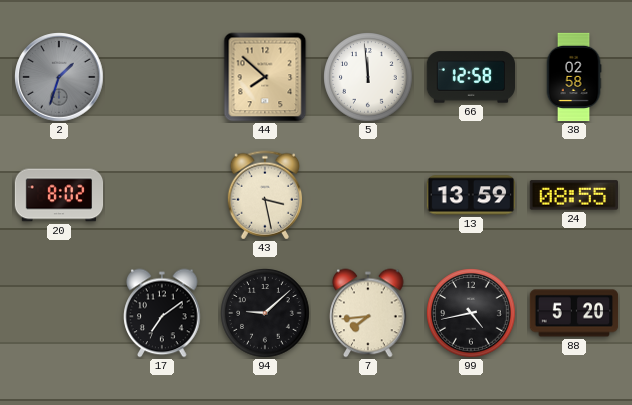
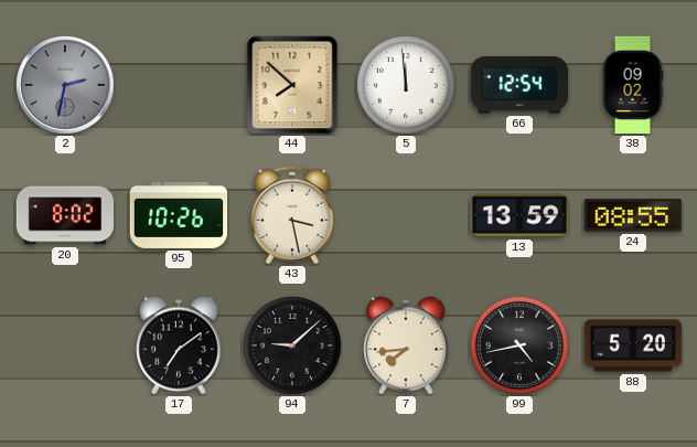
2: 1:33 -> 2:32
66: 12:58 -> 12:54
38: 02:58 -> 09:02
95: none -> 10:26
